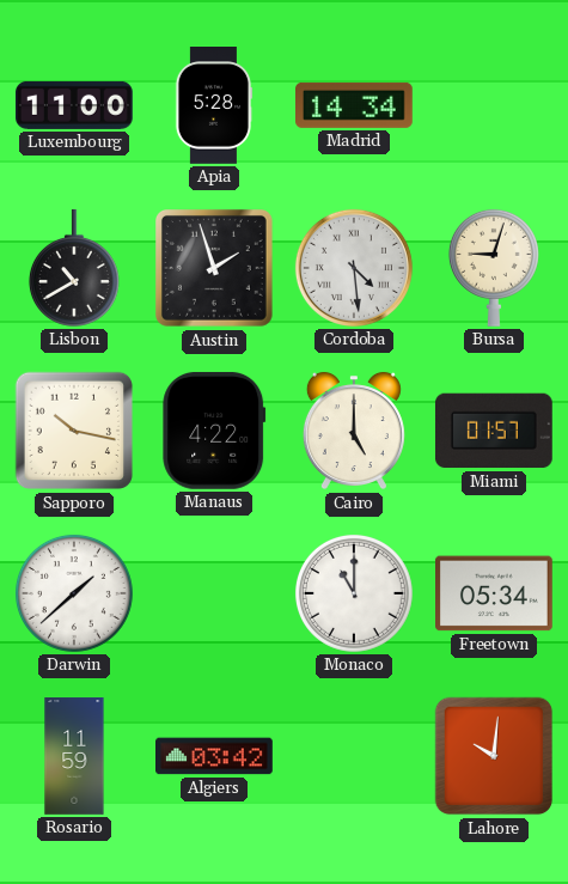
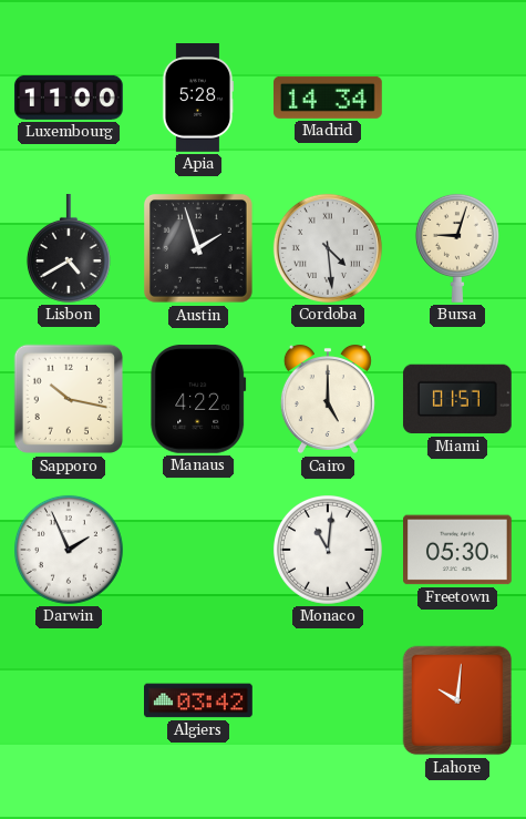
Lisbon: 10:40 -> 4:40
Darwin: 1:38 -> 1:56
Monaco: 11:00 -> 11:01
Freetown: 05:34 -> 05:30
Rosario: 11:59 -> none
